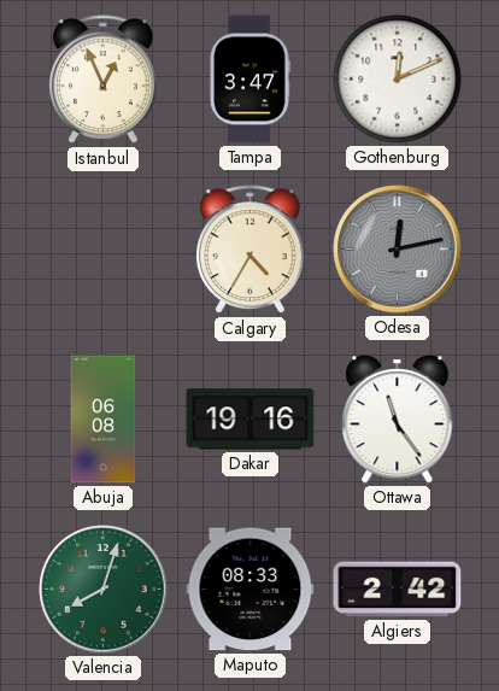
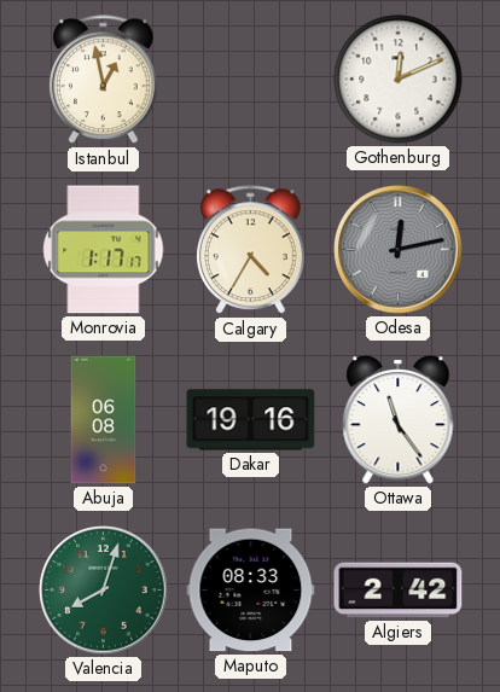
Istanbul: 12:56 -> 12:58
Tampa: 3:47 -> none
Monrovia: none -> 1:17
